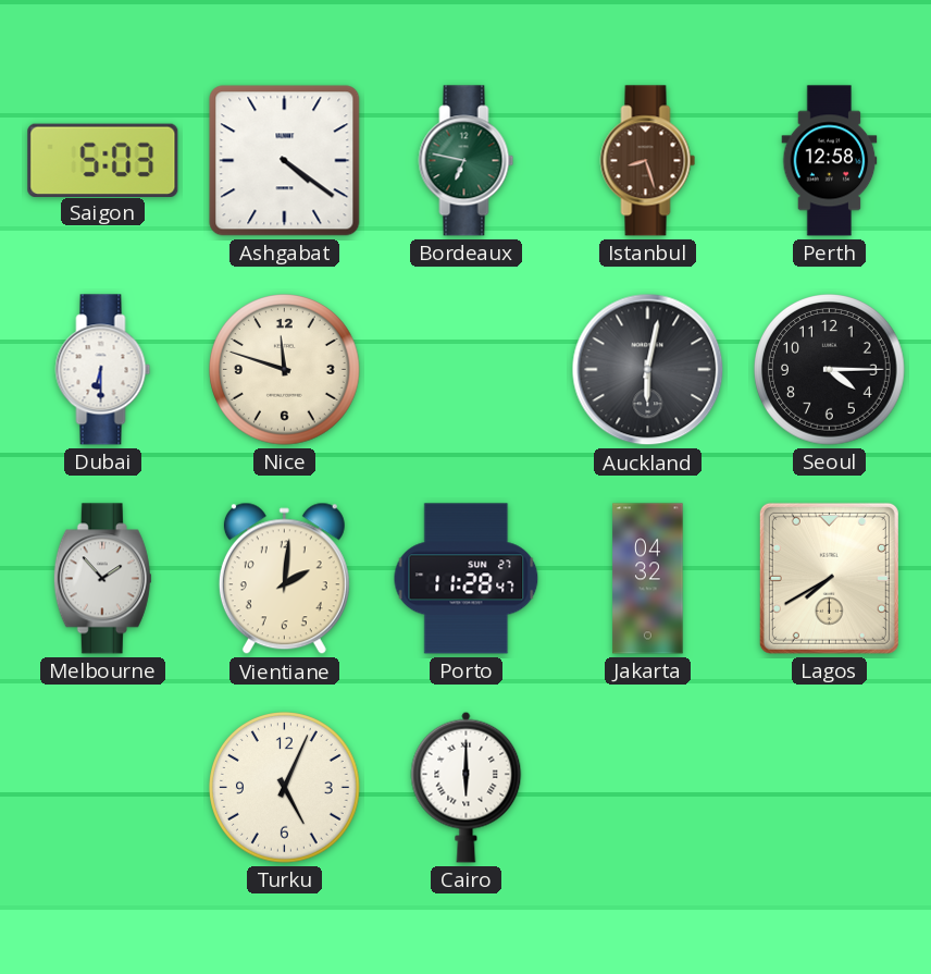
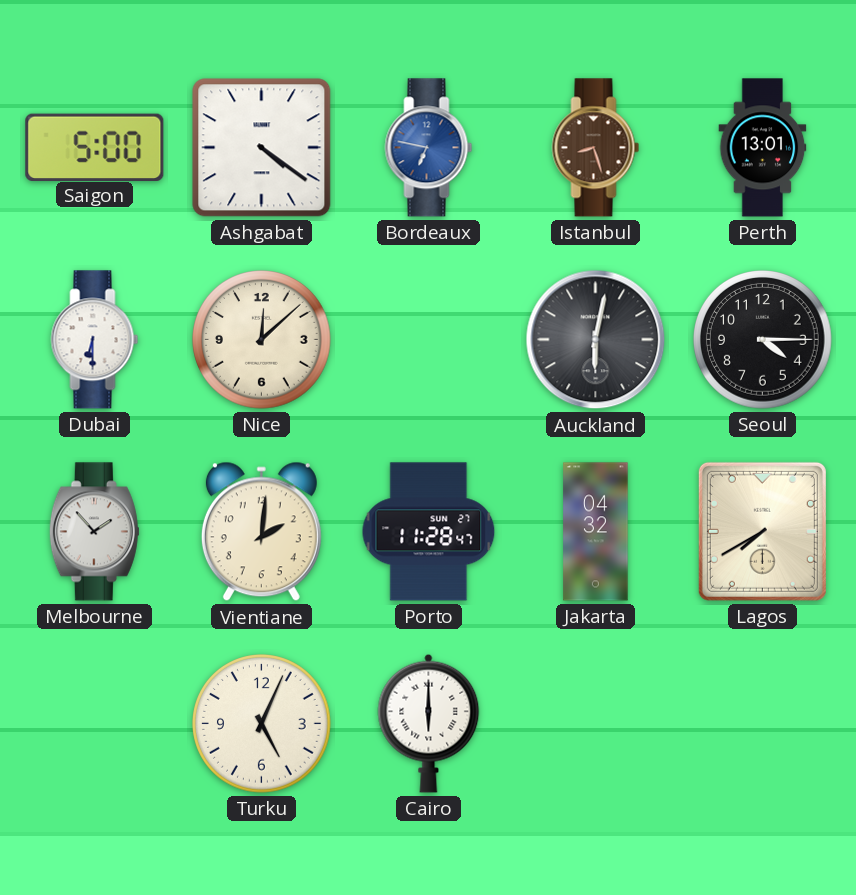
Saigon: 5:03 -> 5:00
Bordeaux dial: green -> blue
Perth: 12:58 -> 13:01
Nice: 11:48 -> 12:08
